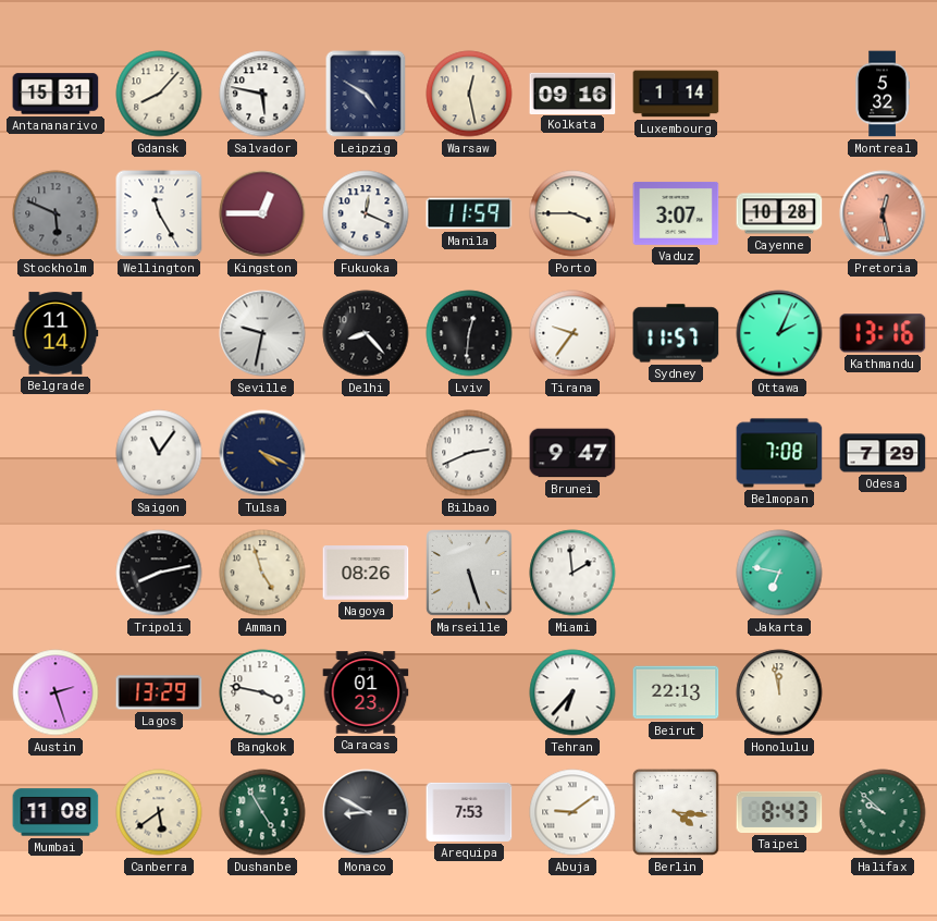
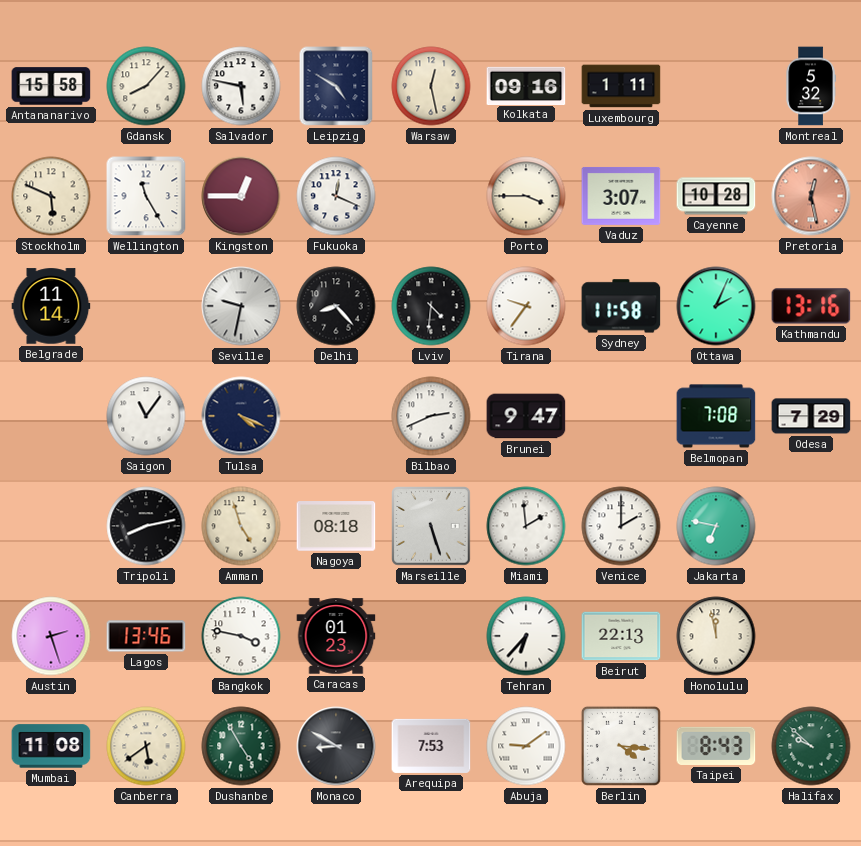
Antananarivo: 15:31 -> 15:58
Luxembourg: 1:14 -> 1:11
Stockholm dial: grey -> cream
Manila: 11:59 -> none
Lviv: 12:31 -> 4:31
Sydney: 11:57 -> 11:58
Nagoya: 08:26 -> 08:18
Venice: none -> 2:00
Lagos: 13:29 -> 13:46
